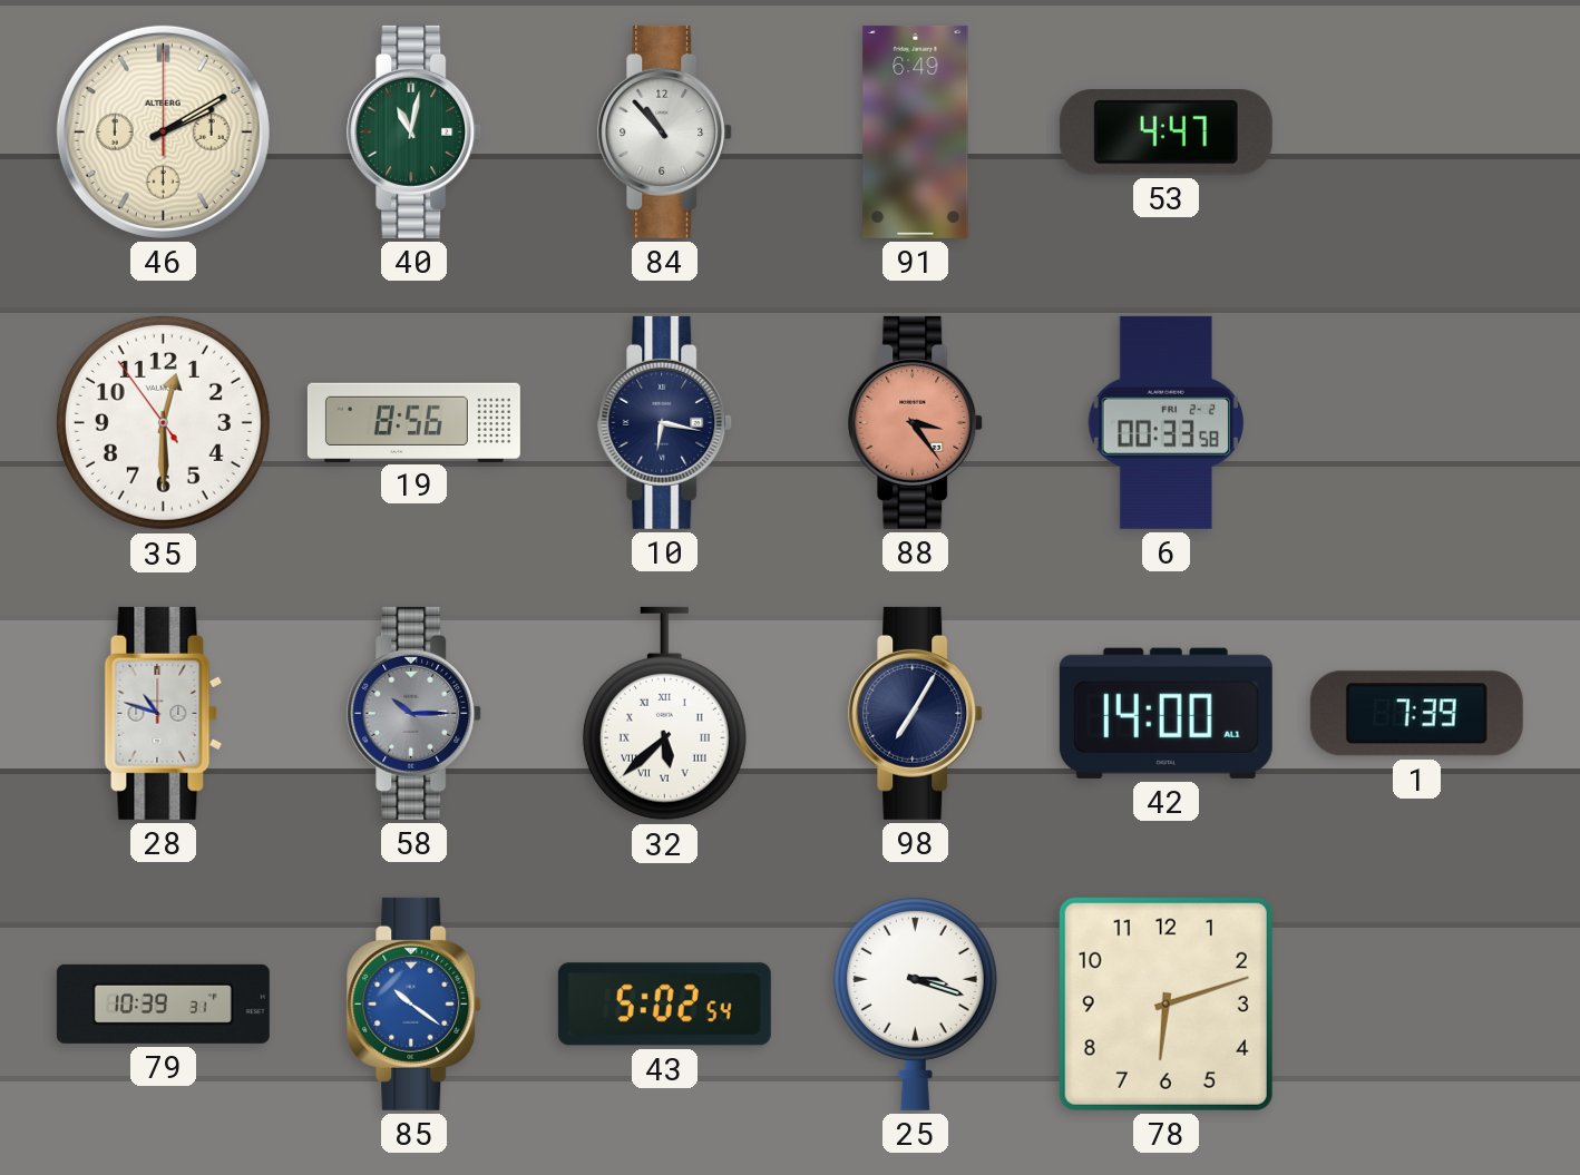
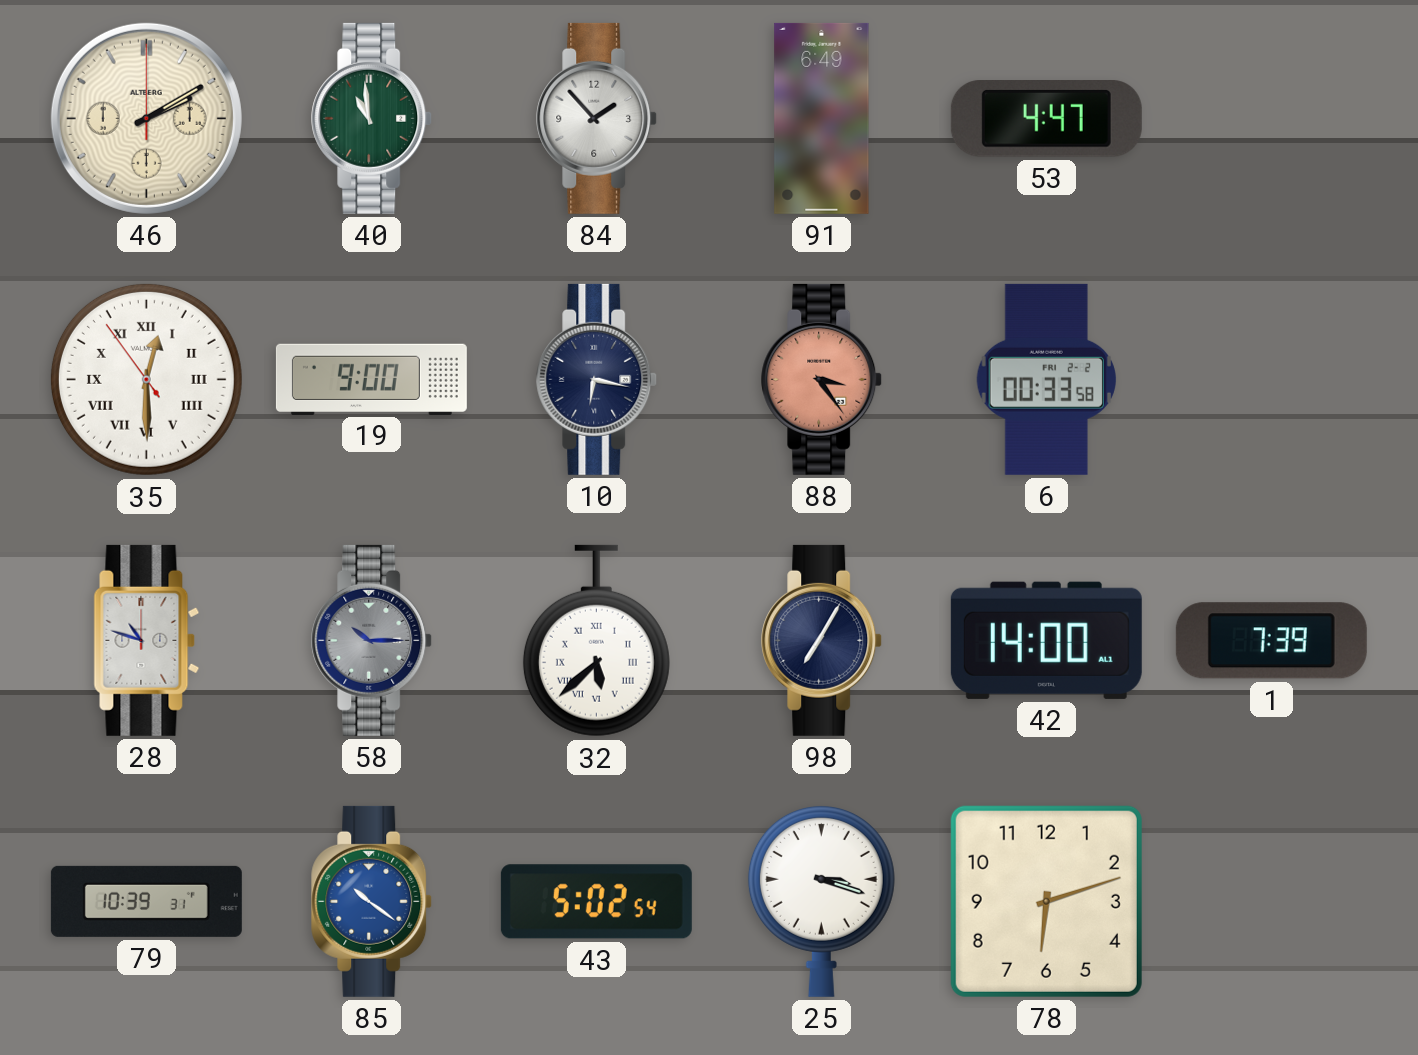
40: 11:02 -> 10:59
84: 10:53 -> 1:53
35 numerals: Arabic -> Roman
19: 8:56 -> 9:00
